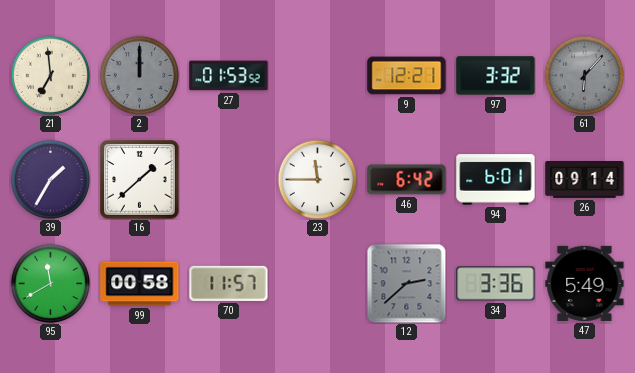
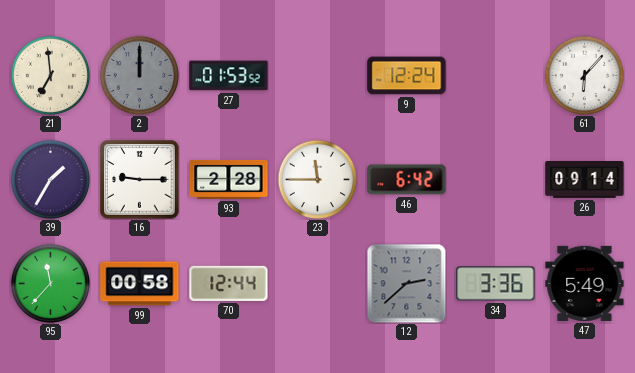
9: 12:21 -> 12:24
97: 3:32 -> none
61 dial: grey -> white
16: 1:38 -> 9:15
93: none -> 2:28
94: 6:01 -> none
95: 11:40 -> 11:37
70: 11:57 -> 12:44
